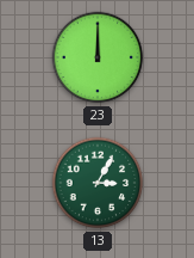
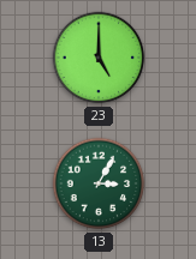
23: 12:00 -> 5:00
